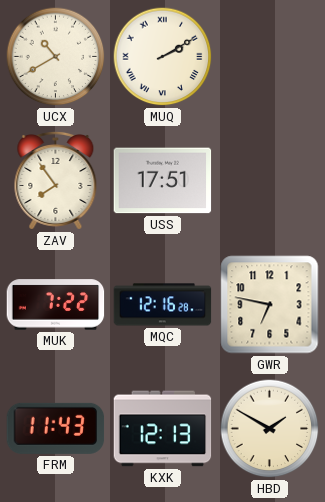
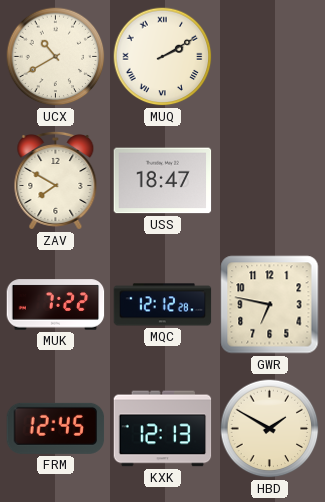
ZAV: 7:54 -> 7:50
USS: 17:51 -> 18:47
MQC: 12:16 -> 12:12
FRM: 11:43 -> 12:45
